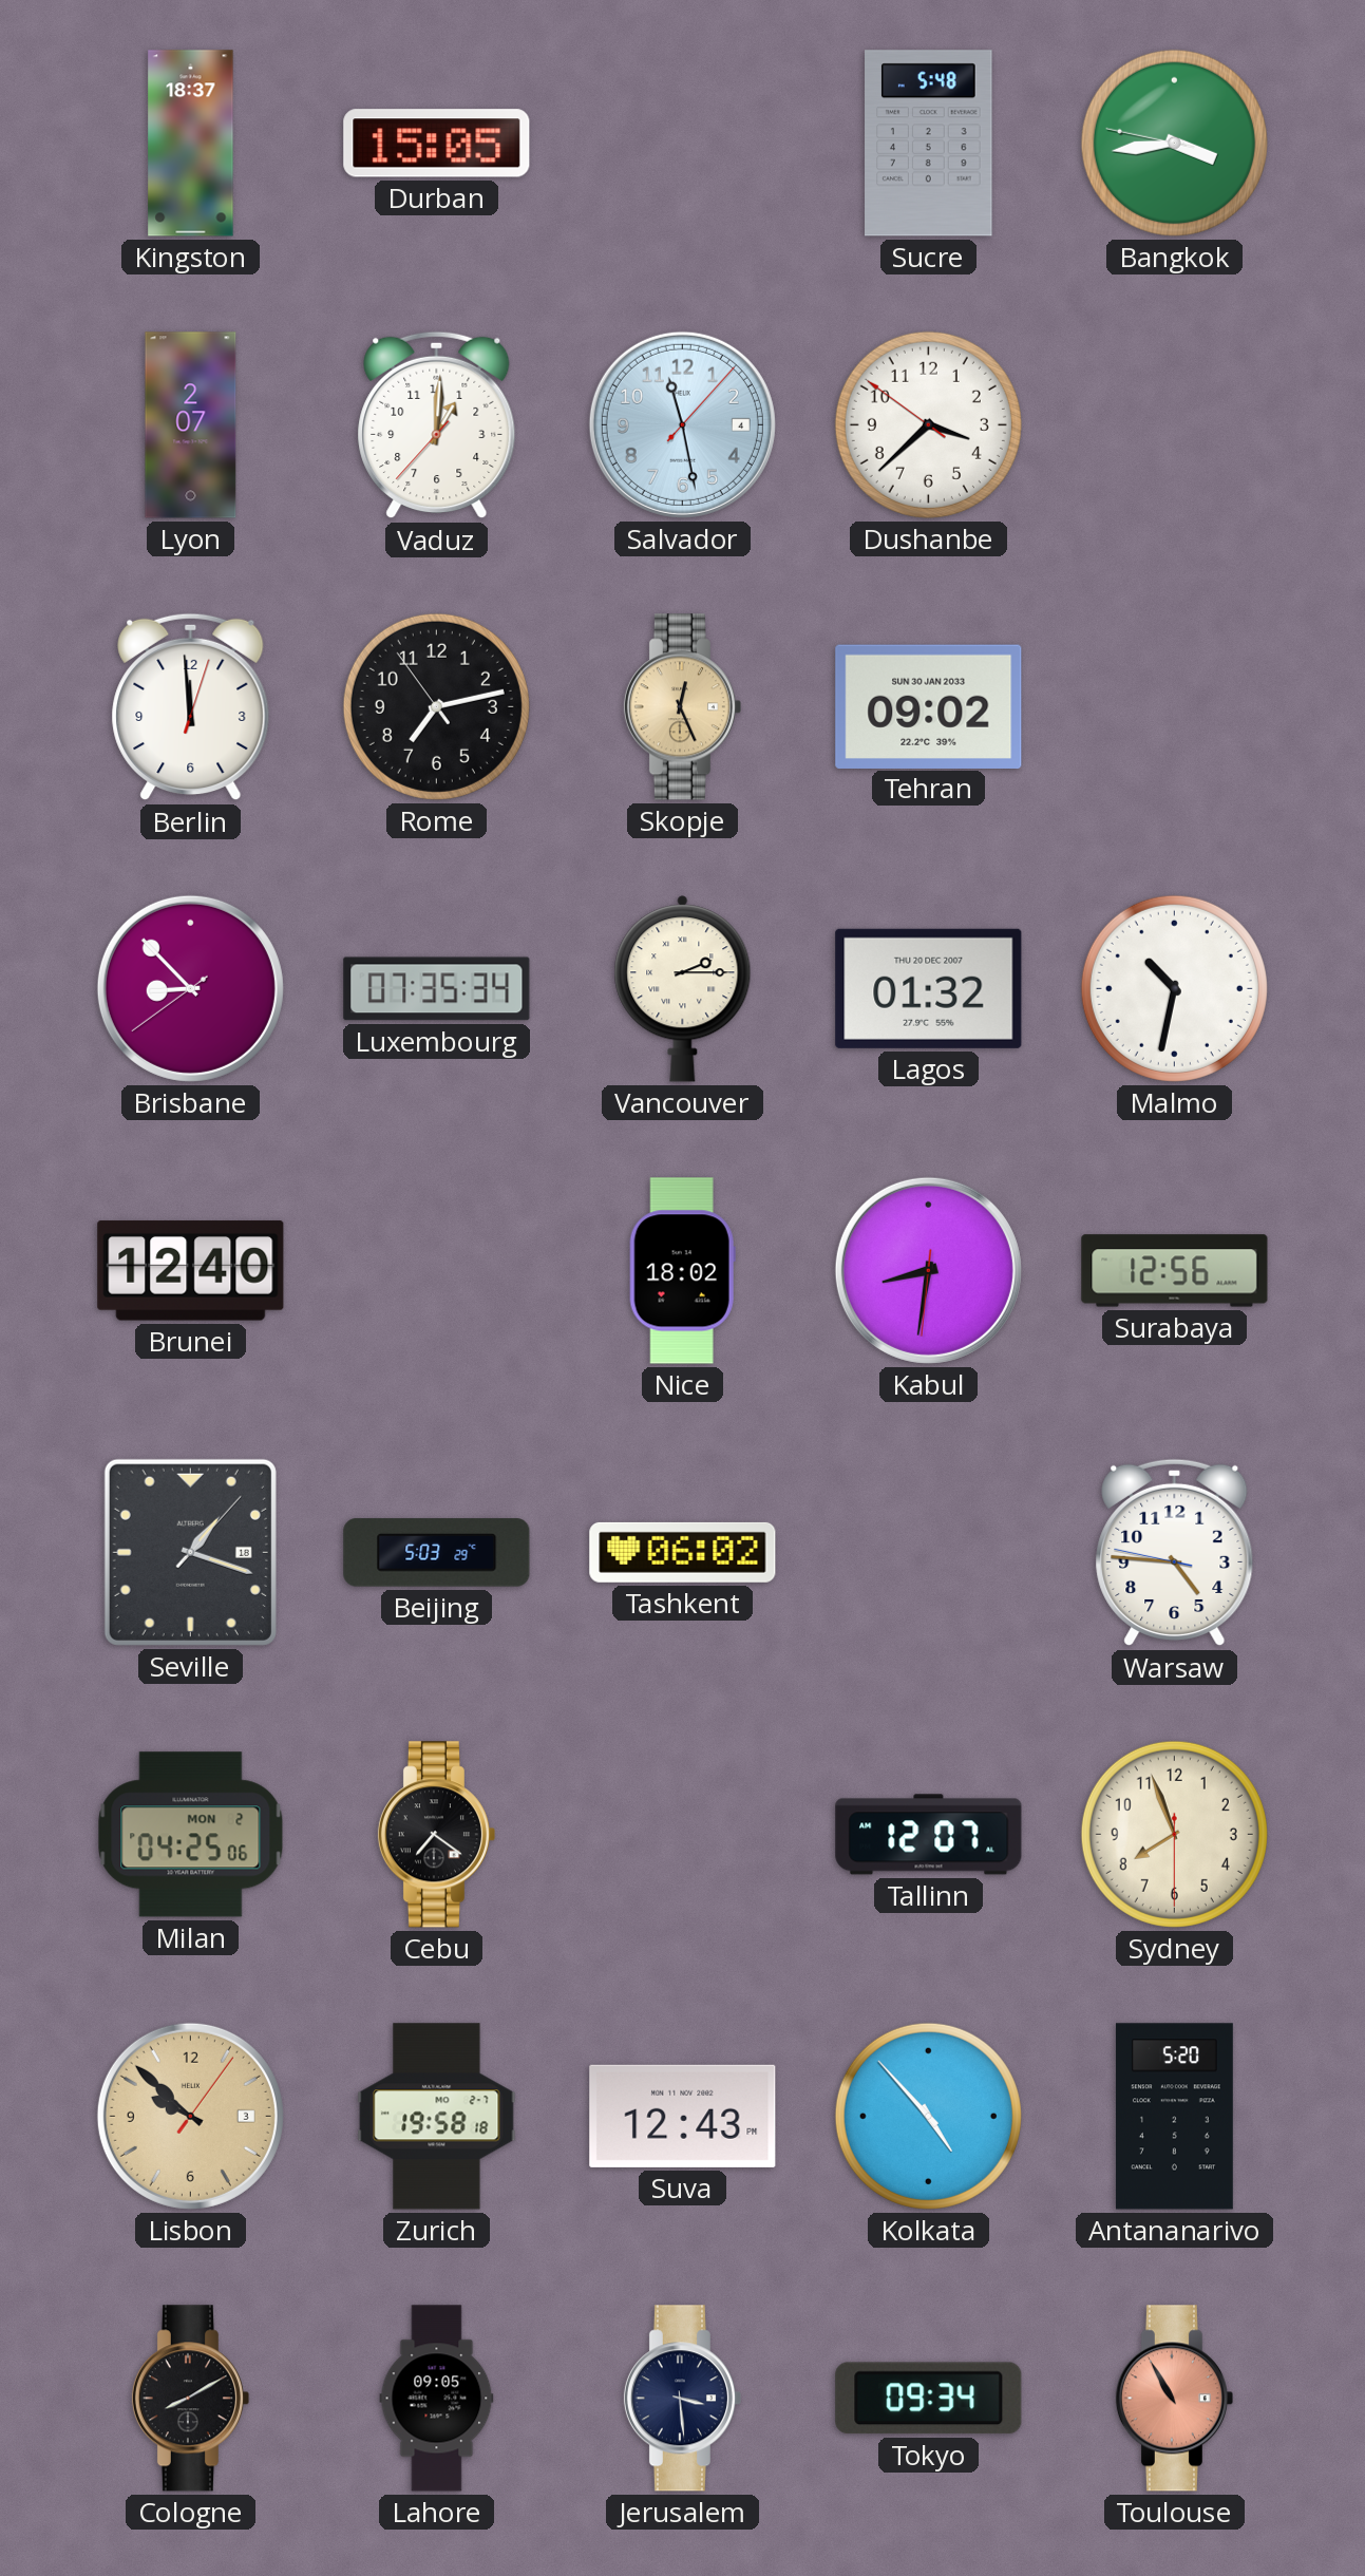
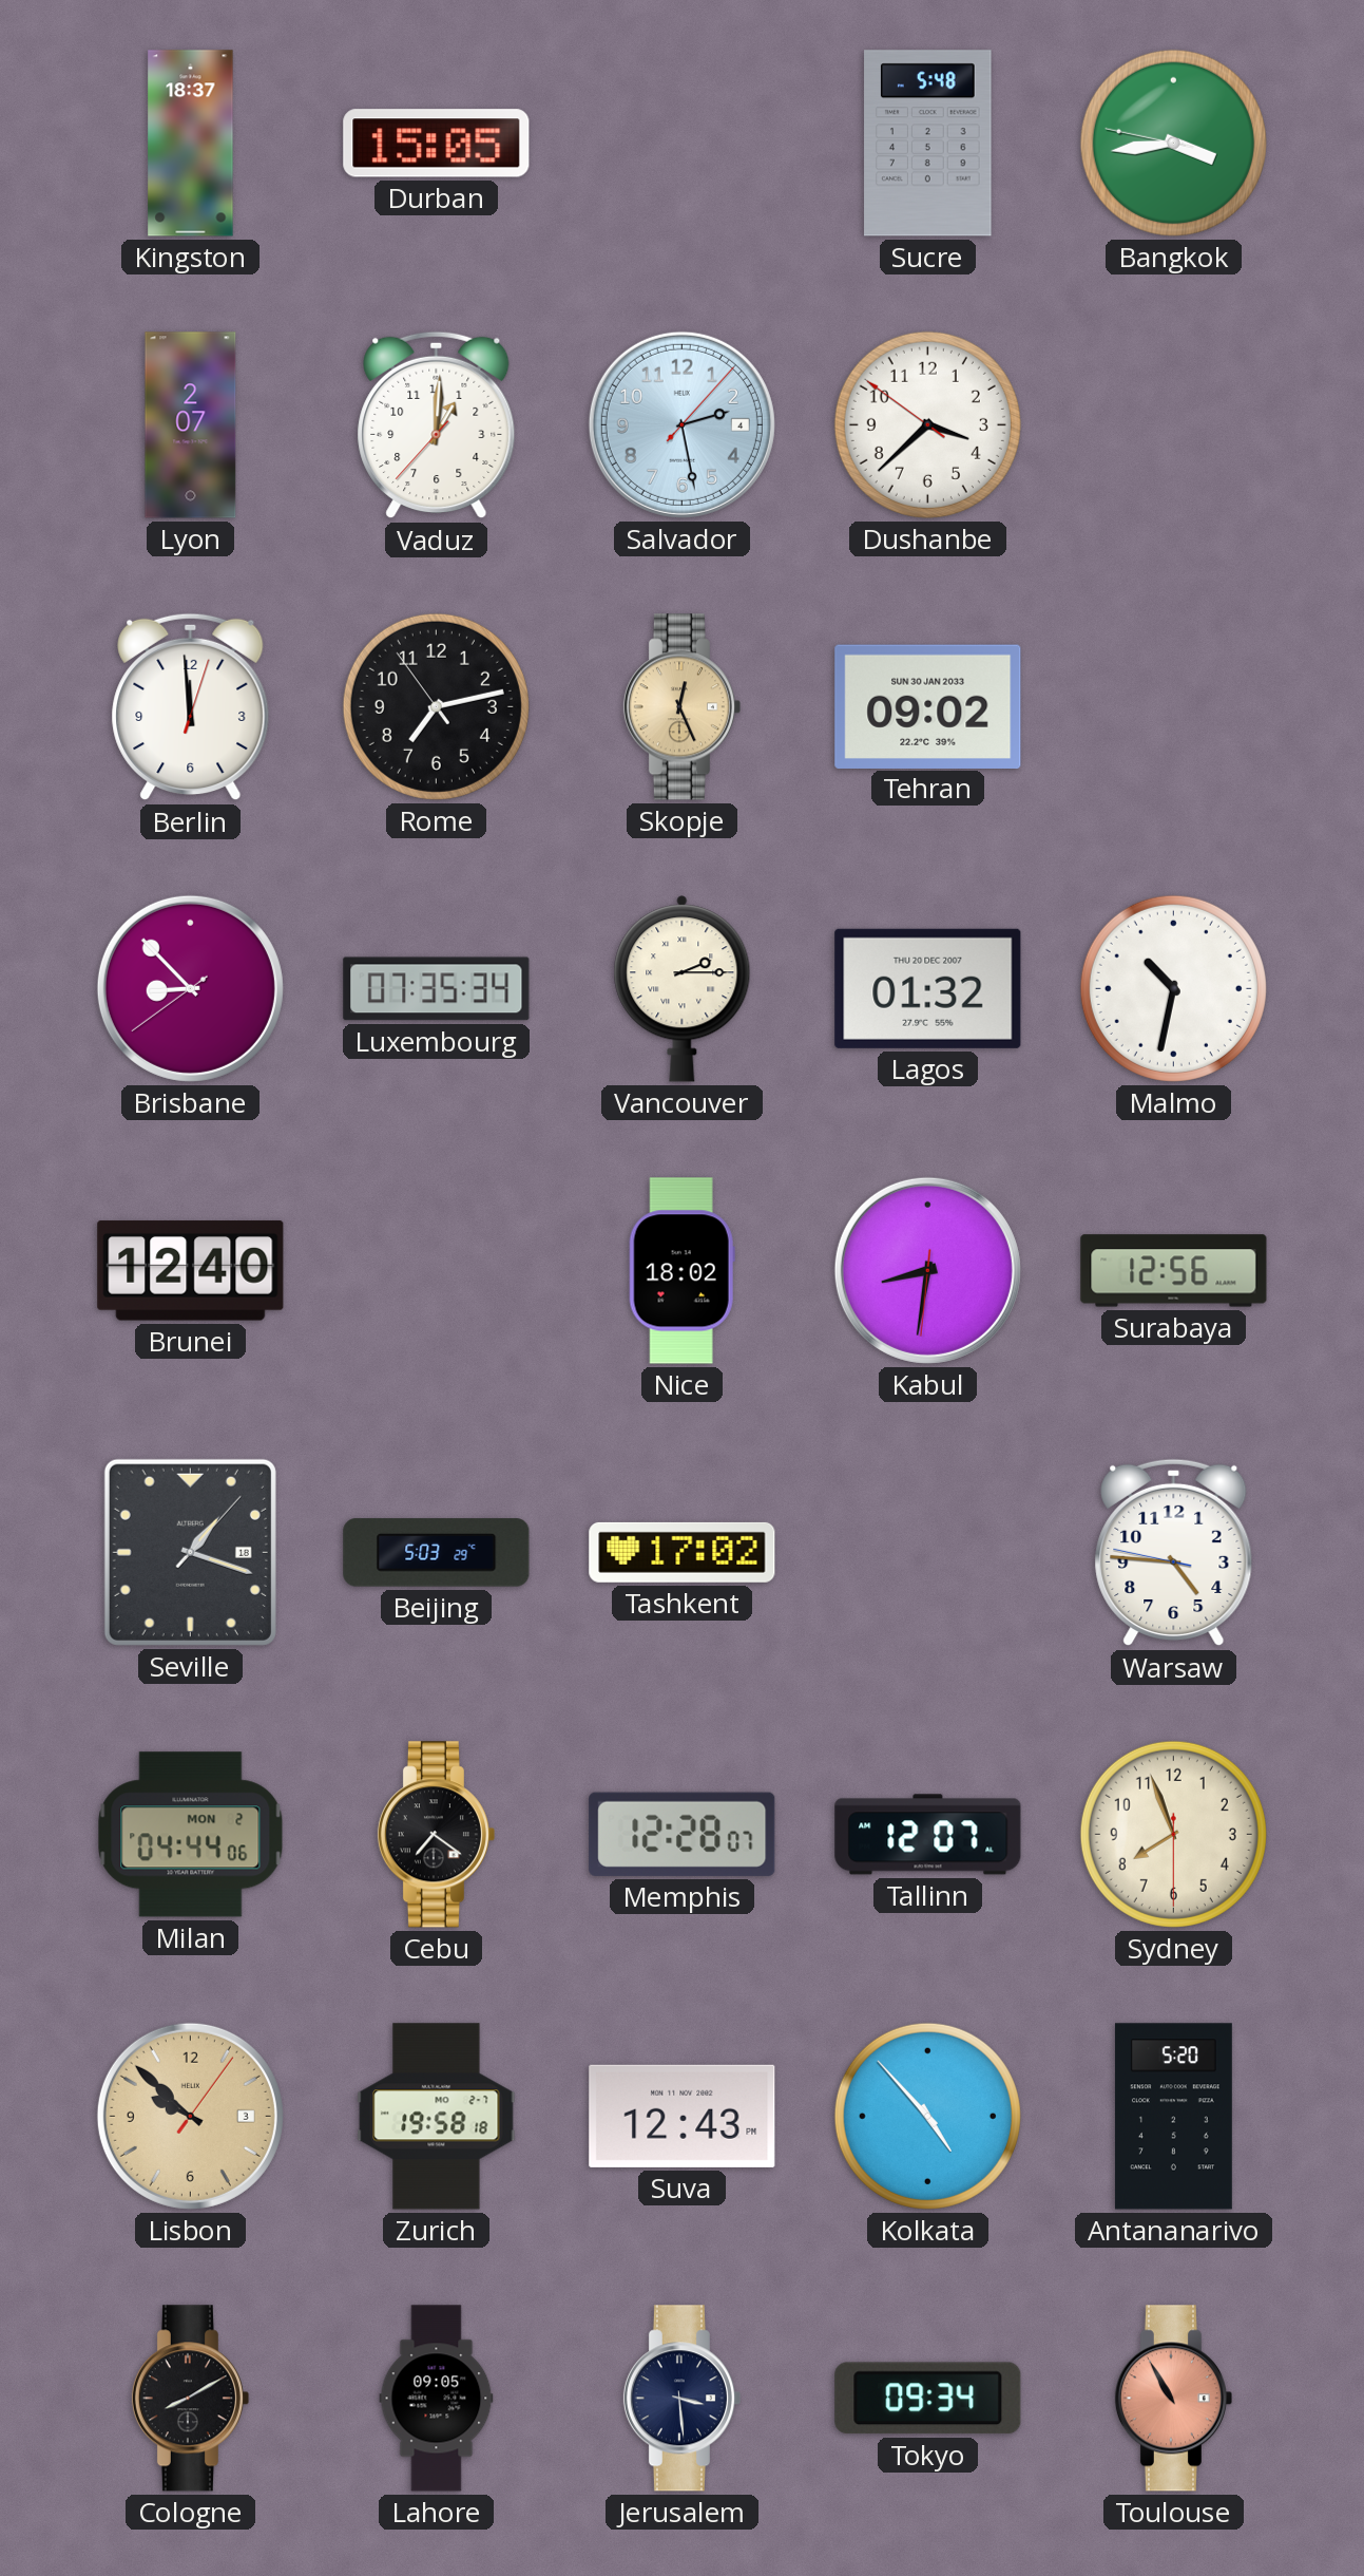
Salvador: 11:28 -> 2:28
Tashkent: 06:02 -> 17:02
Milan: 04:25 -> 04:44
Memphis: none -> 12:28
